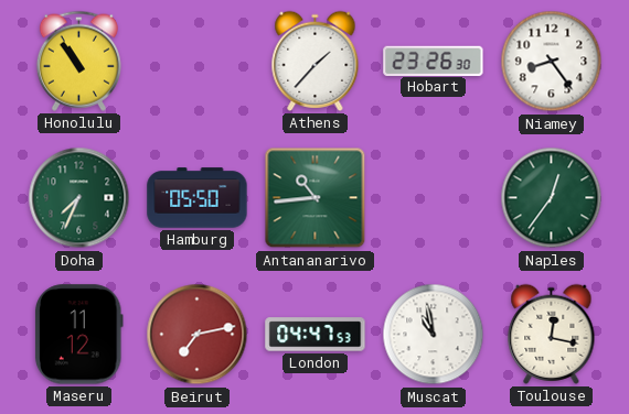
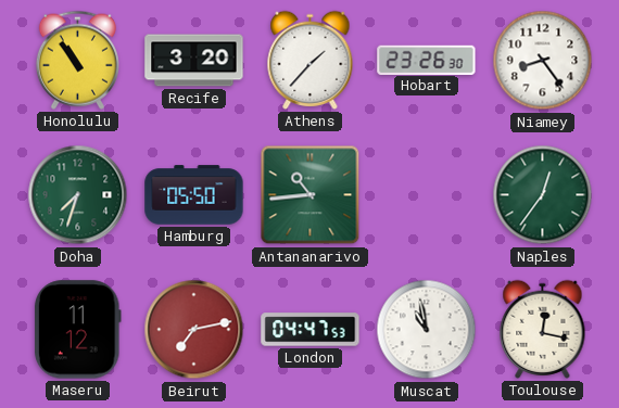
Recife: none -> 3:20
Doha: 7:34 -> 7:33
